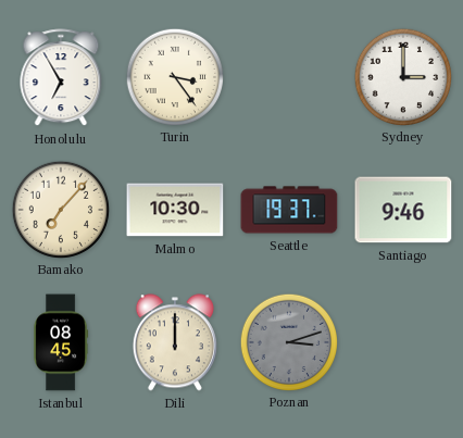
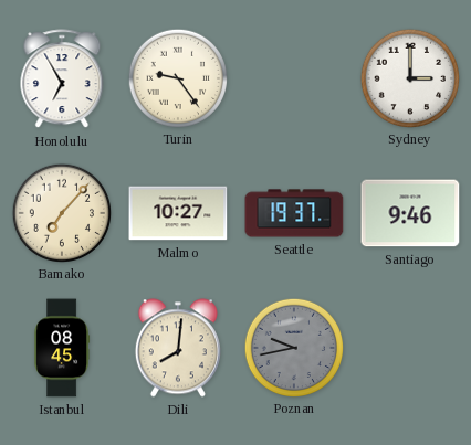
Turin: 3:24 -> 9:24
Malmo: 10:30 -> 10:27
Dili: 12:00 -> 8:01
Poznan: 3:12 -> 9:43
